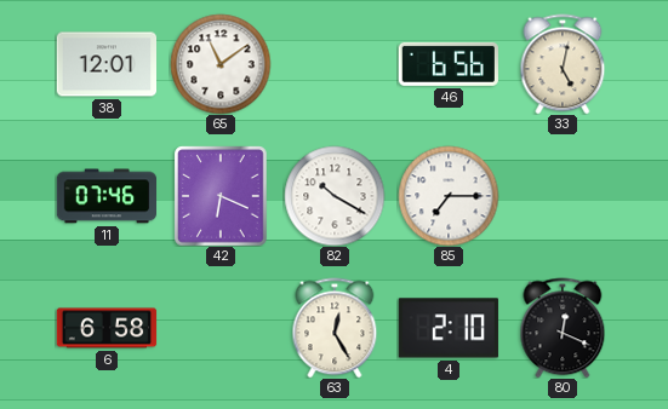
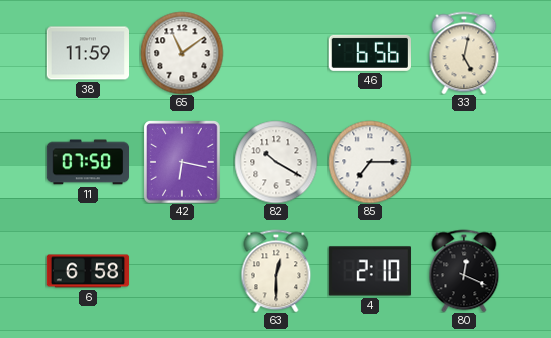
38: 12:01 -> 11:59
11: 07:46 -> 07:50
42: 6:19 -> 6:17
63: 12:25 -> 12:30
